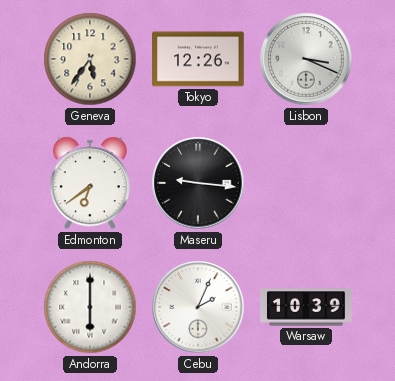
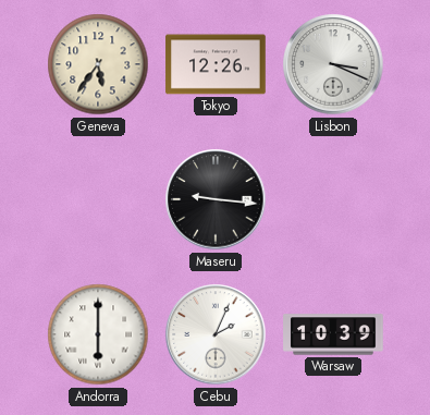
Edmonton: 6:39 -> none
